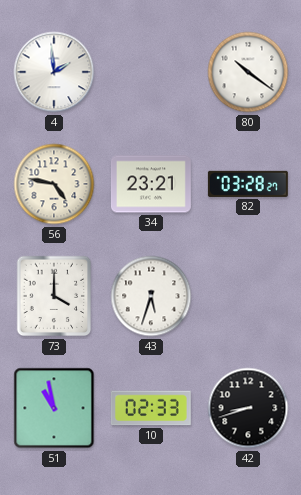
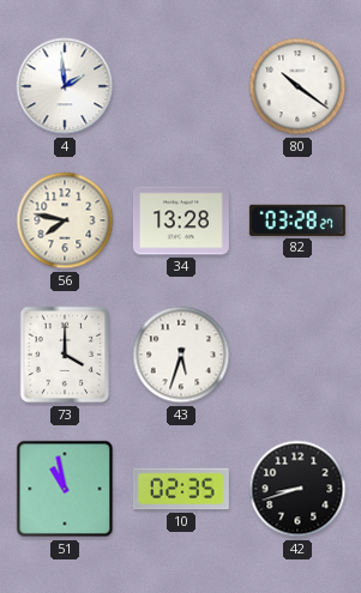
56: 4:47 -> 7:47
34: 23:21 -> 13:28
10: 02:33 -> 02:35
